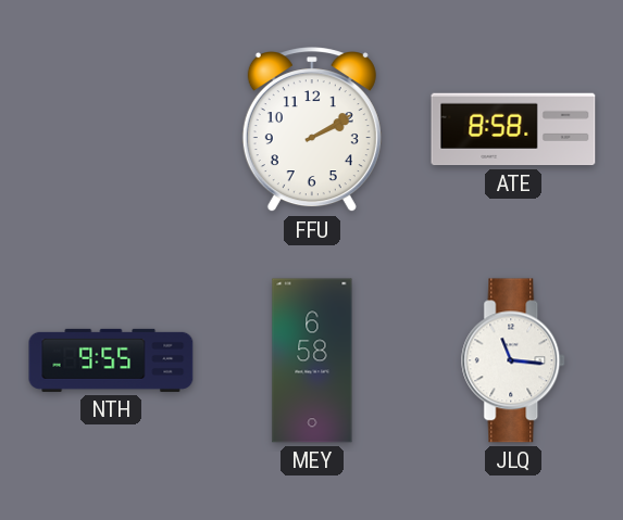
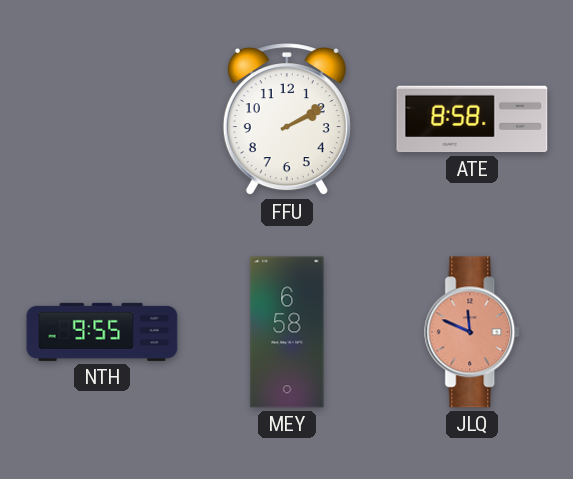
JLQ: 11:16 -> 11:49
JLQ dial: white -> salmon
